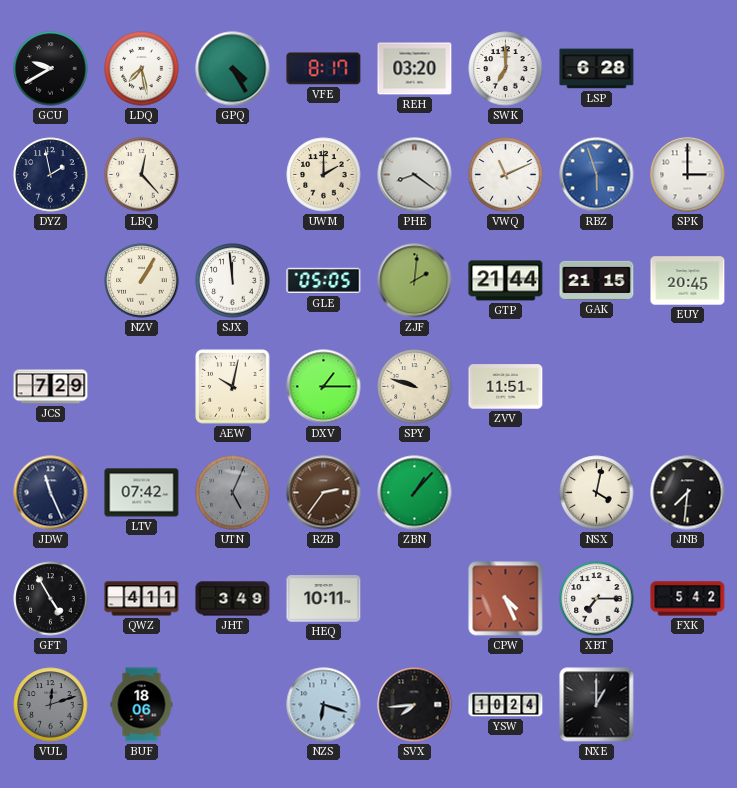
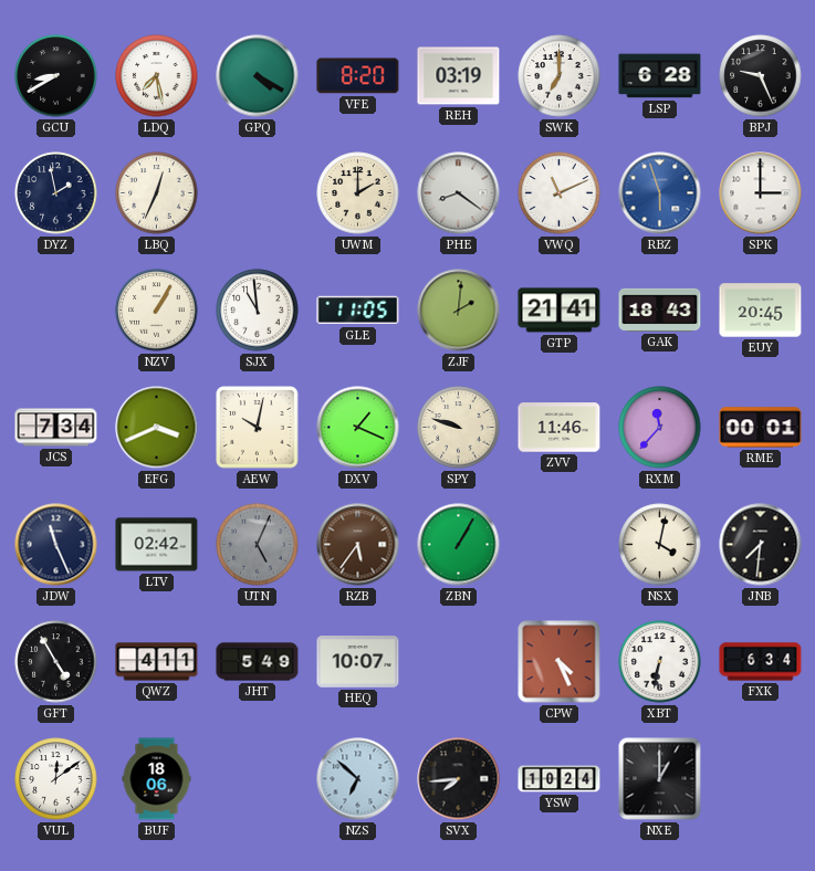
GCU: 9:40 -> 8:40
GPQ: 4:25 -> 4:20
VFE: 8:17 -> 8:20
REH: 03:20 -> 03:19
BPJ: none -> 9:26
LBQ: 12:23 -> 12:34
SJX: 11:59 -> 10:59
GLE: 05:05 -> 11:05
GTP: 21:44 -> 21:41
GAK: 21:15 -> 18:43
JCS: 7:29 -> 7:34
EFG: none -> 3:41
DXV: 1:15 -> 1:19
ZVV: 11:51 -> 11:46
RXM: none -> 11:37
RME: none -> 00:01
LTV: 07:42 -> 02:42
RZB: 2:36 -> 5:36
ZBN: 1:07 -> 1:05
JHT: 3:49 -> 5:49
HEQ: 10:11 -> 10:07
XBT: 7:15 -> 6:32
FXK: 5:42 -> 6:34
VUL: 12:12 -> 12:09
VUL dial: grey -> white
NZS: 6:18 -> 6:52
